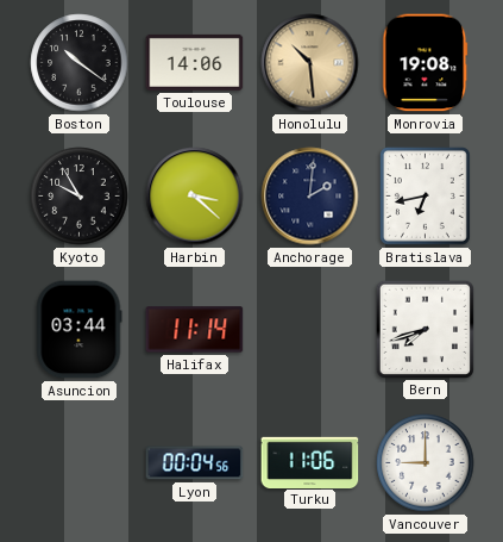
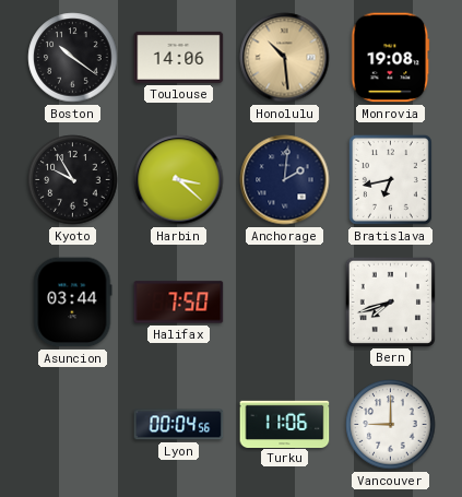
Halifax: 11:14 -> 7:50
